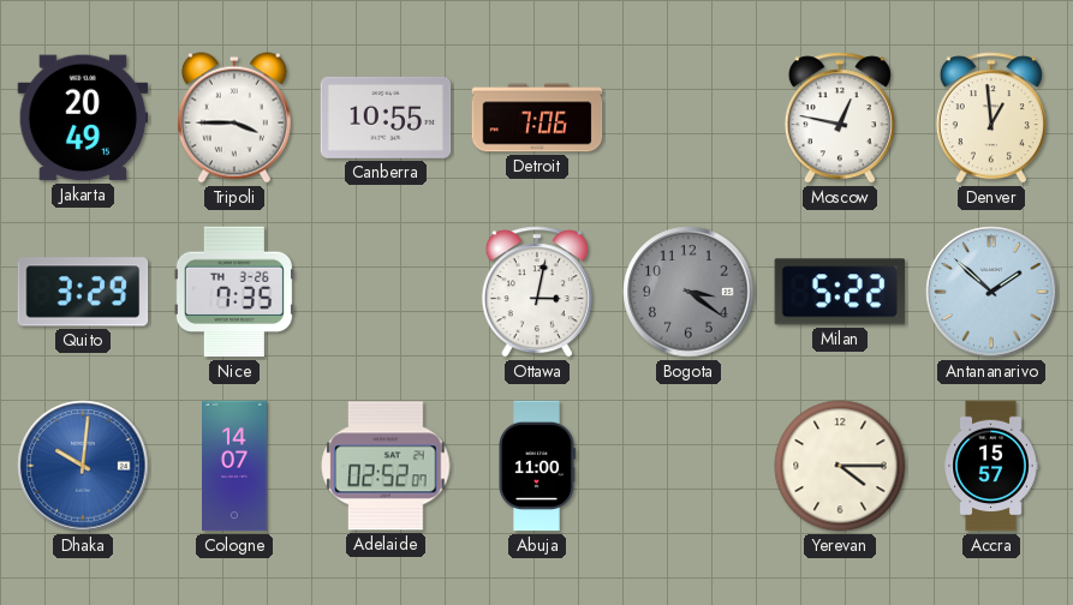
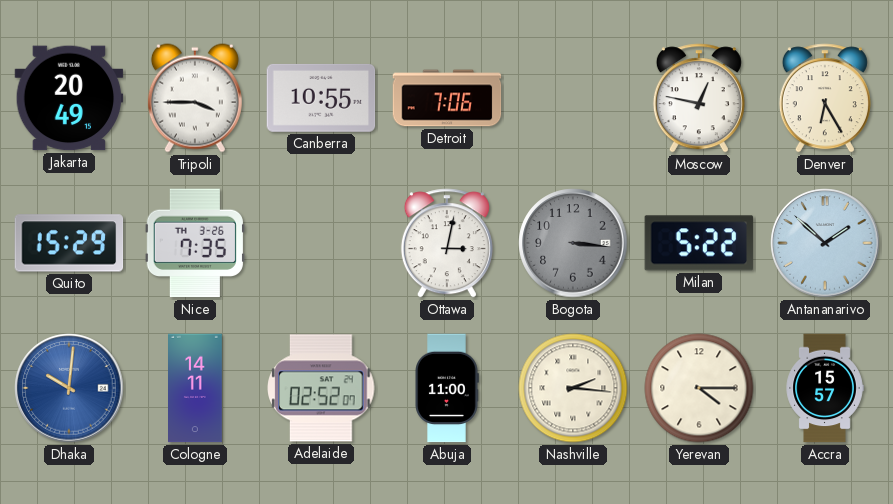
Denver: 12:59 -> 6:25
Quito: 3:29 -> 15:29
Bogota: 3:21 -> 3:16
Cologne: 14:07 -> 14:11
Nashville: none -> 2:16
